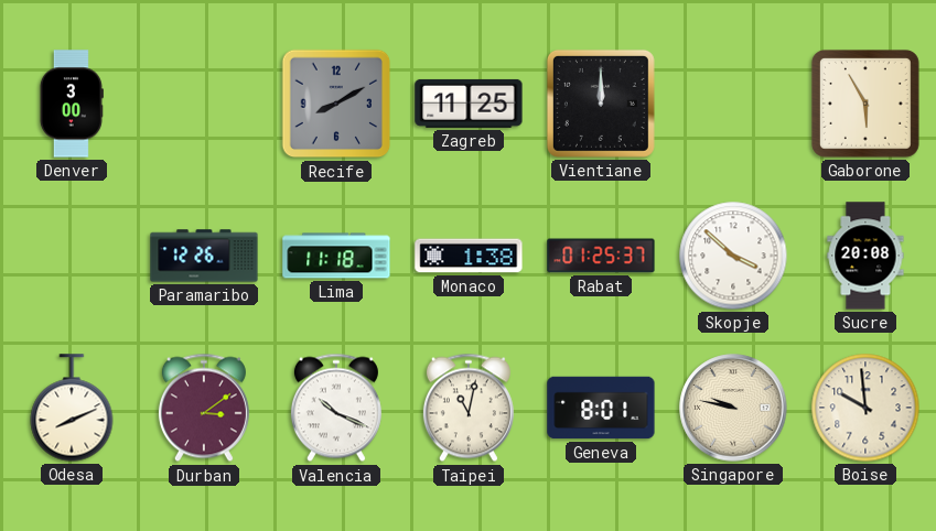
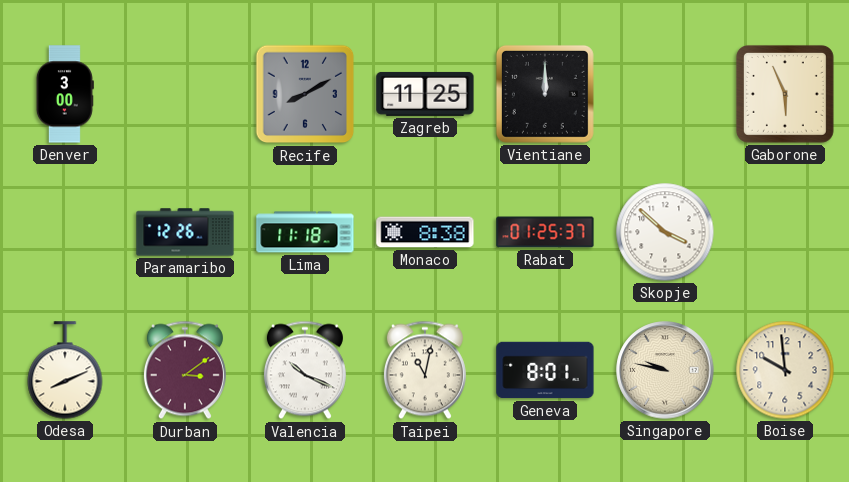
Gaborone: 5:55 -> 5:56
Monaco: 1:38 -> 8:38
Sucre: 20:08 -> none
